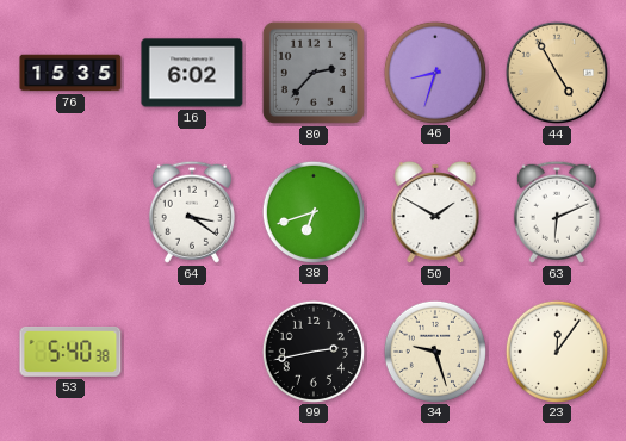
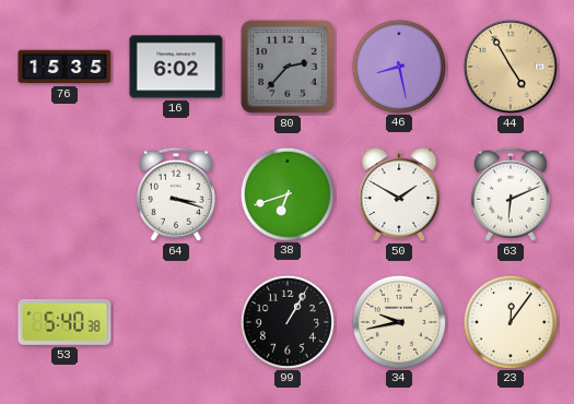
46: 8:33 -> 8:28
64: 3:21 -> 3:18
99: 2:43 -> 1:05
34: 9:27 -> 9:43
